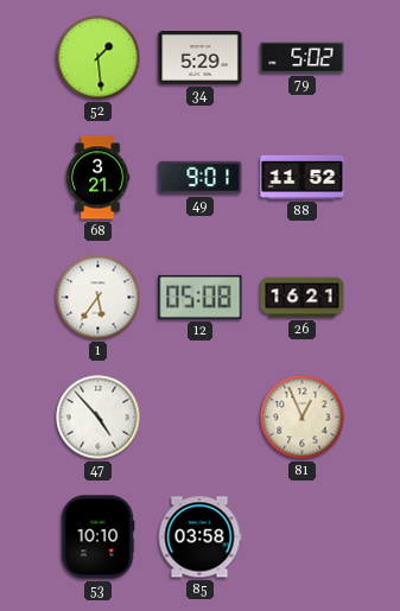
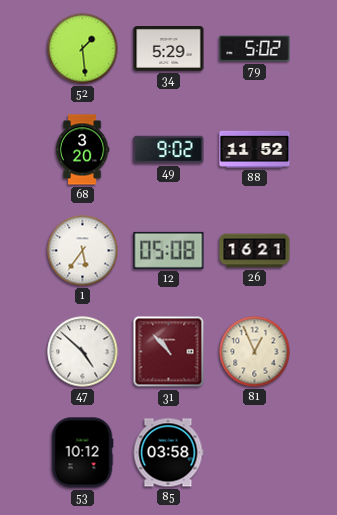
68: 3:21 -> 3:20
49: 9:01 -> 9:02
47: 4:53 -> 4:52
31: none -> 10:53
53: 10:10 -> 10:12
